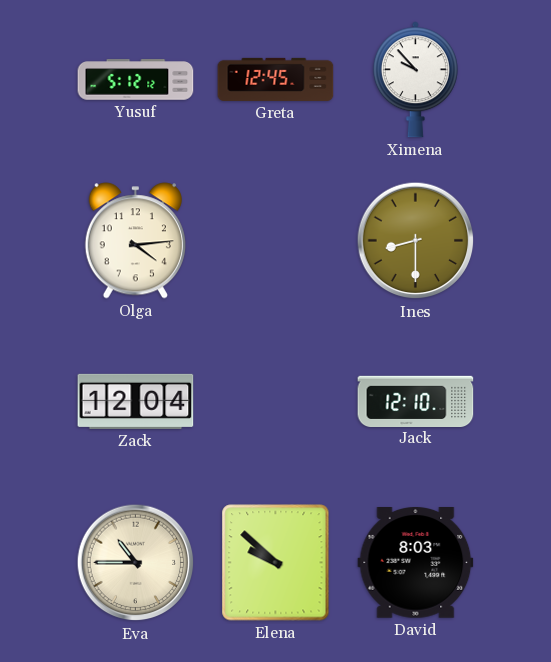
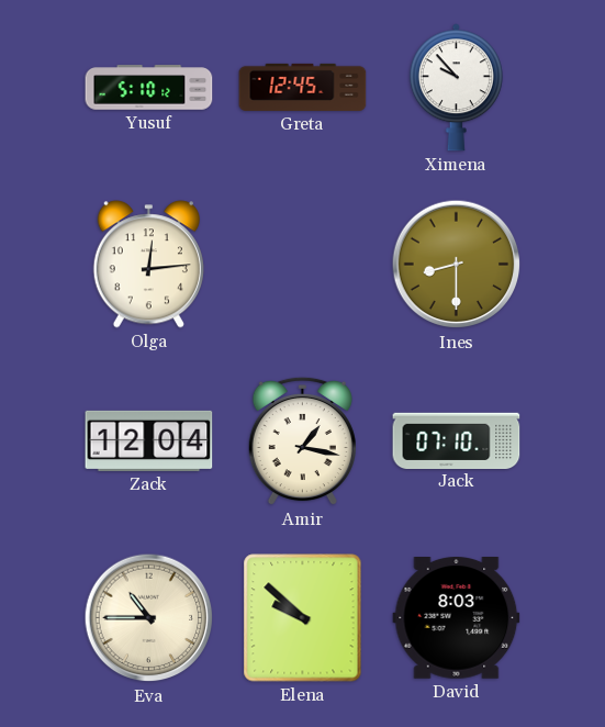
Yusuf: 5:12 -> 5:10
Olga: 4:14 -> 12:14
Amir: none -> 1:17
Jack: 12:10 -> 07:10
